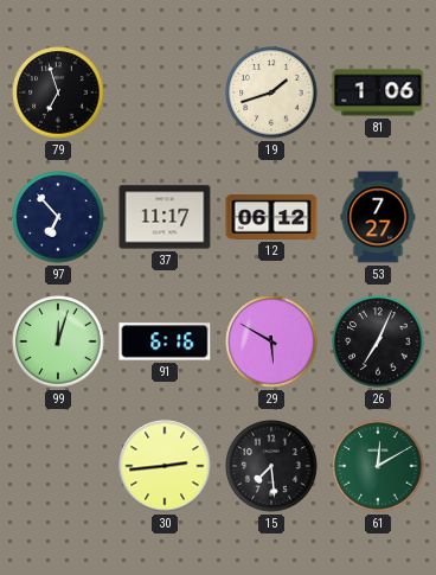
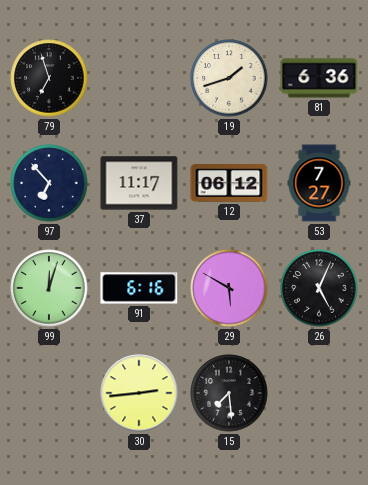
81: 1:06 -> 6:36
26: 7:04 -> 5:04
61: 12:10 -> none
